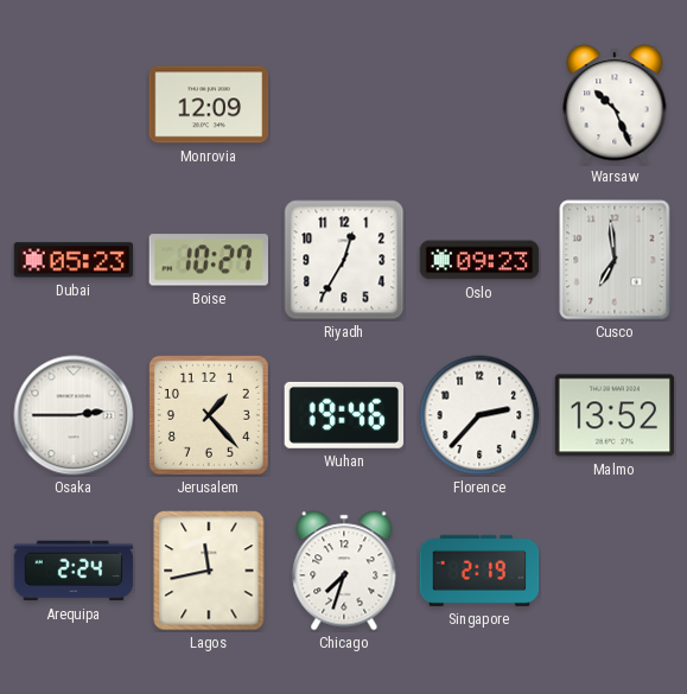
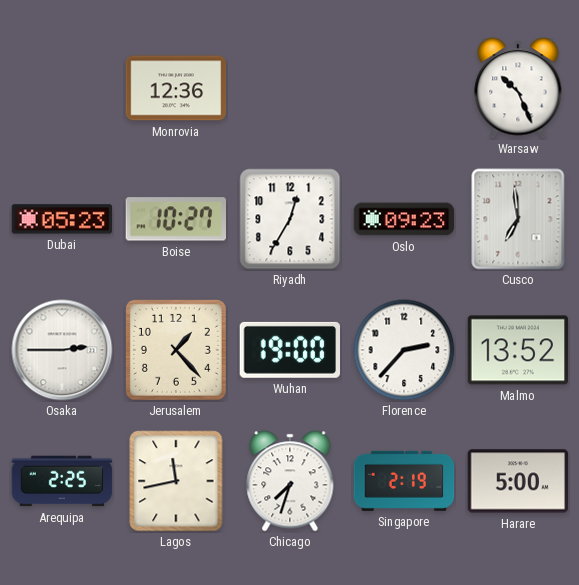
Monrovia: 12:09 -> 12:36
Wuhan: 19:46 -> 19:00
Arequipa: 2:24 -> 2:25
Harare: none -> 5:00
